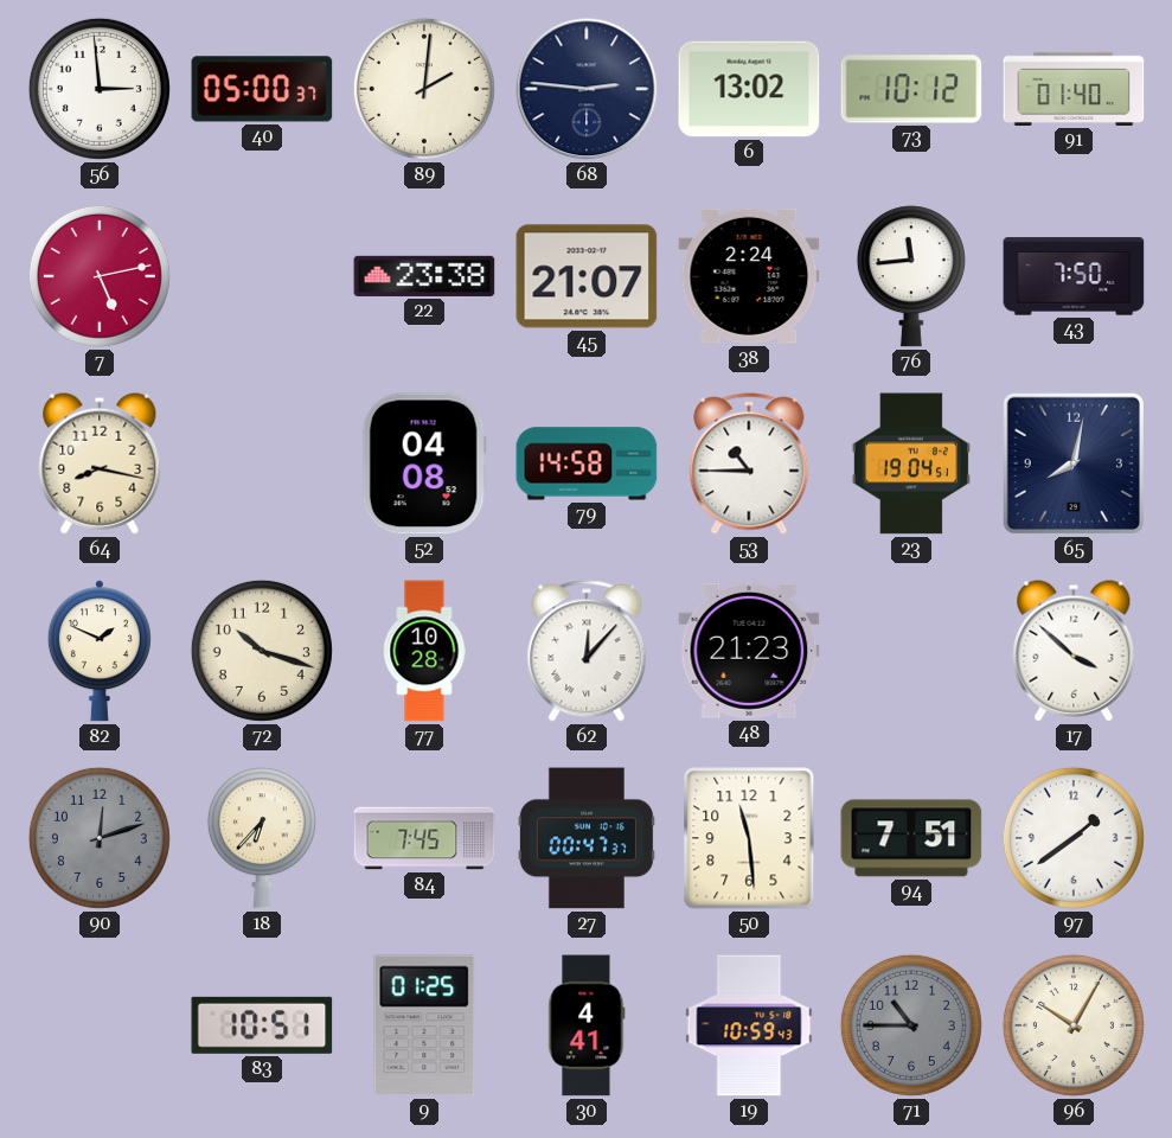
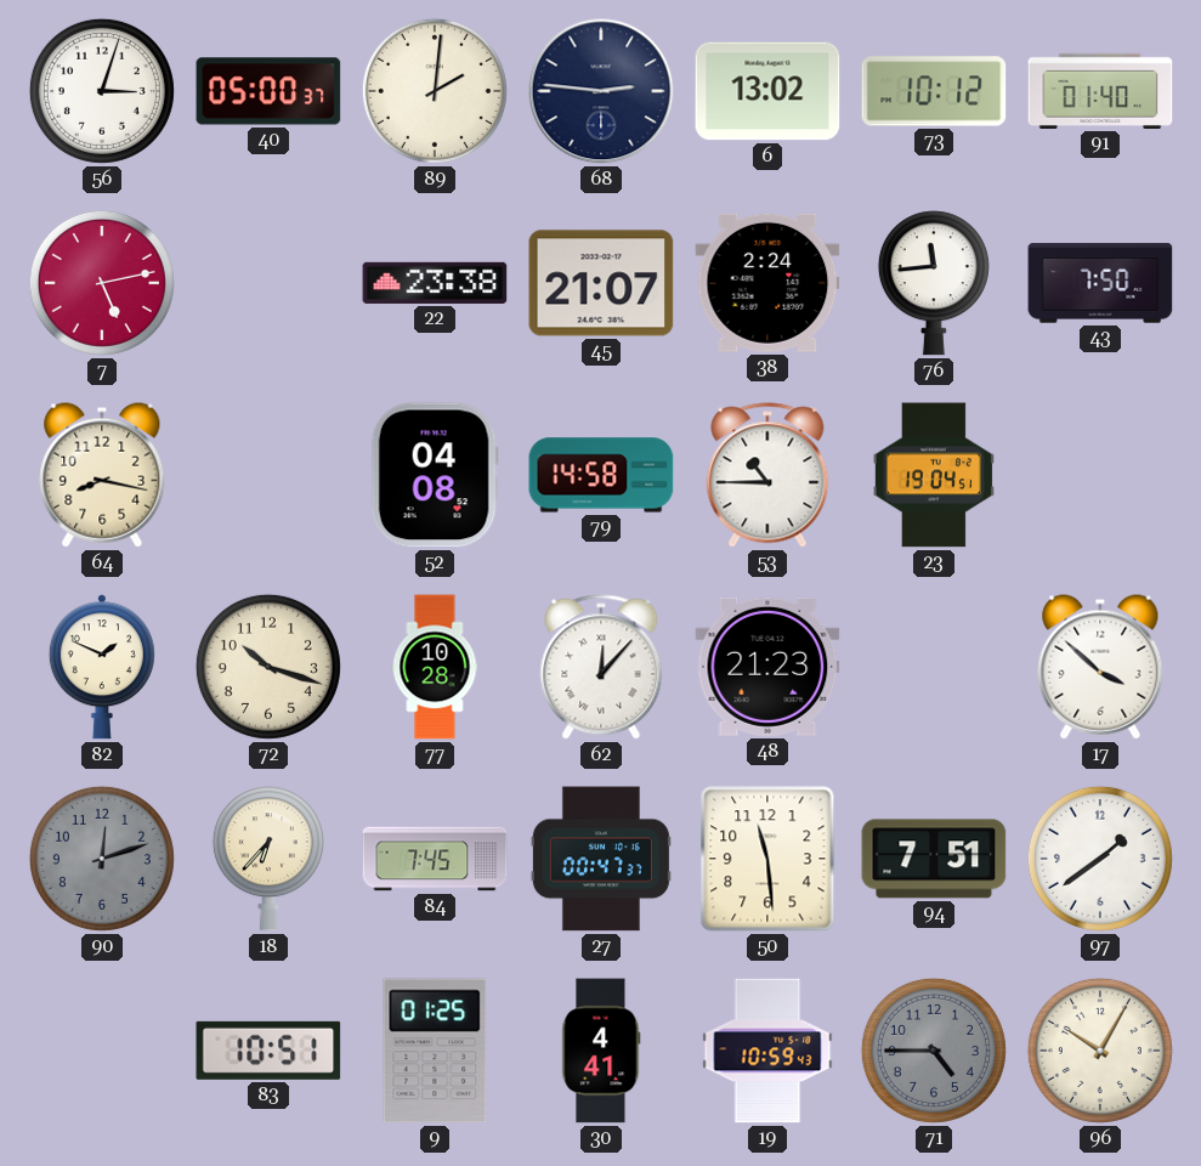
56: 2:59 -> 3:03
65: 8:02 -> none
71: 10:45 -> 4:45
